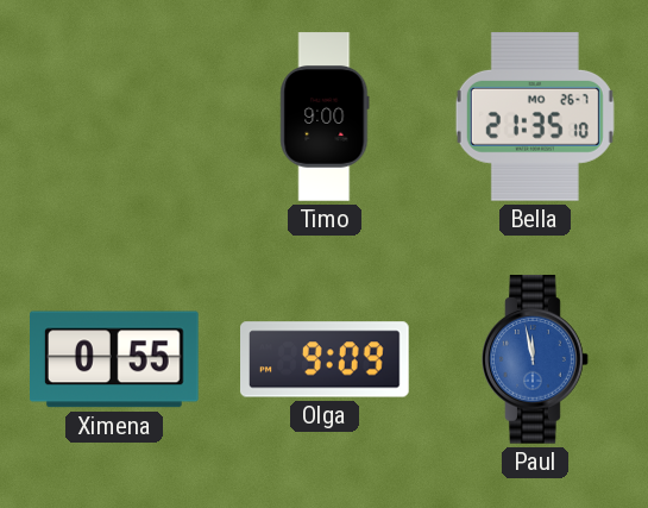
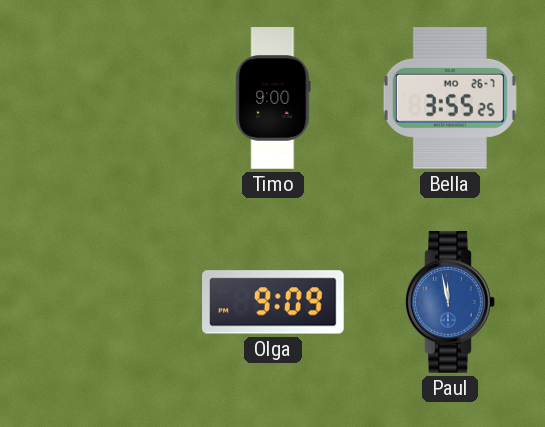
Bella: 21:35 -> 3:55
Ximena: 0:55 -> none
